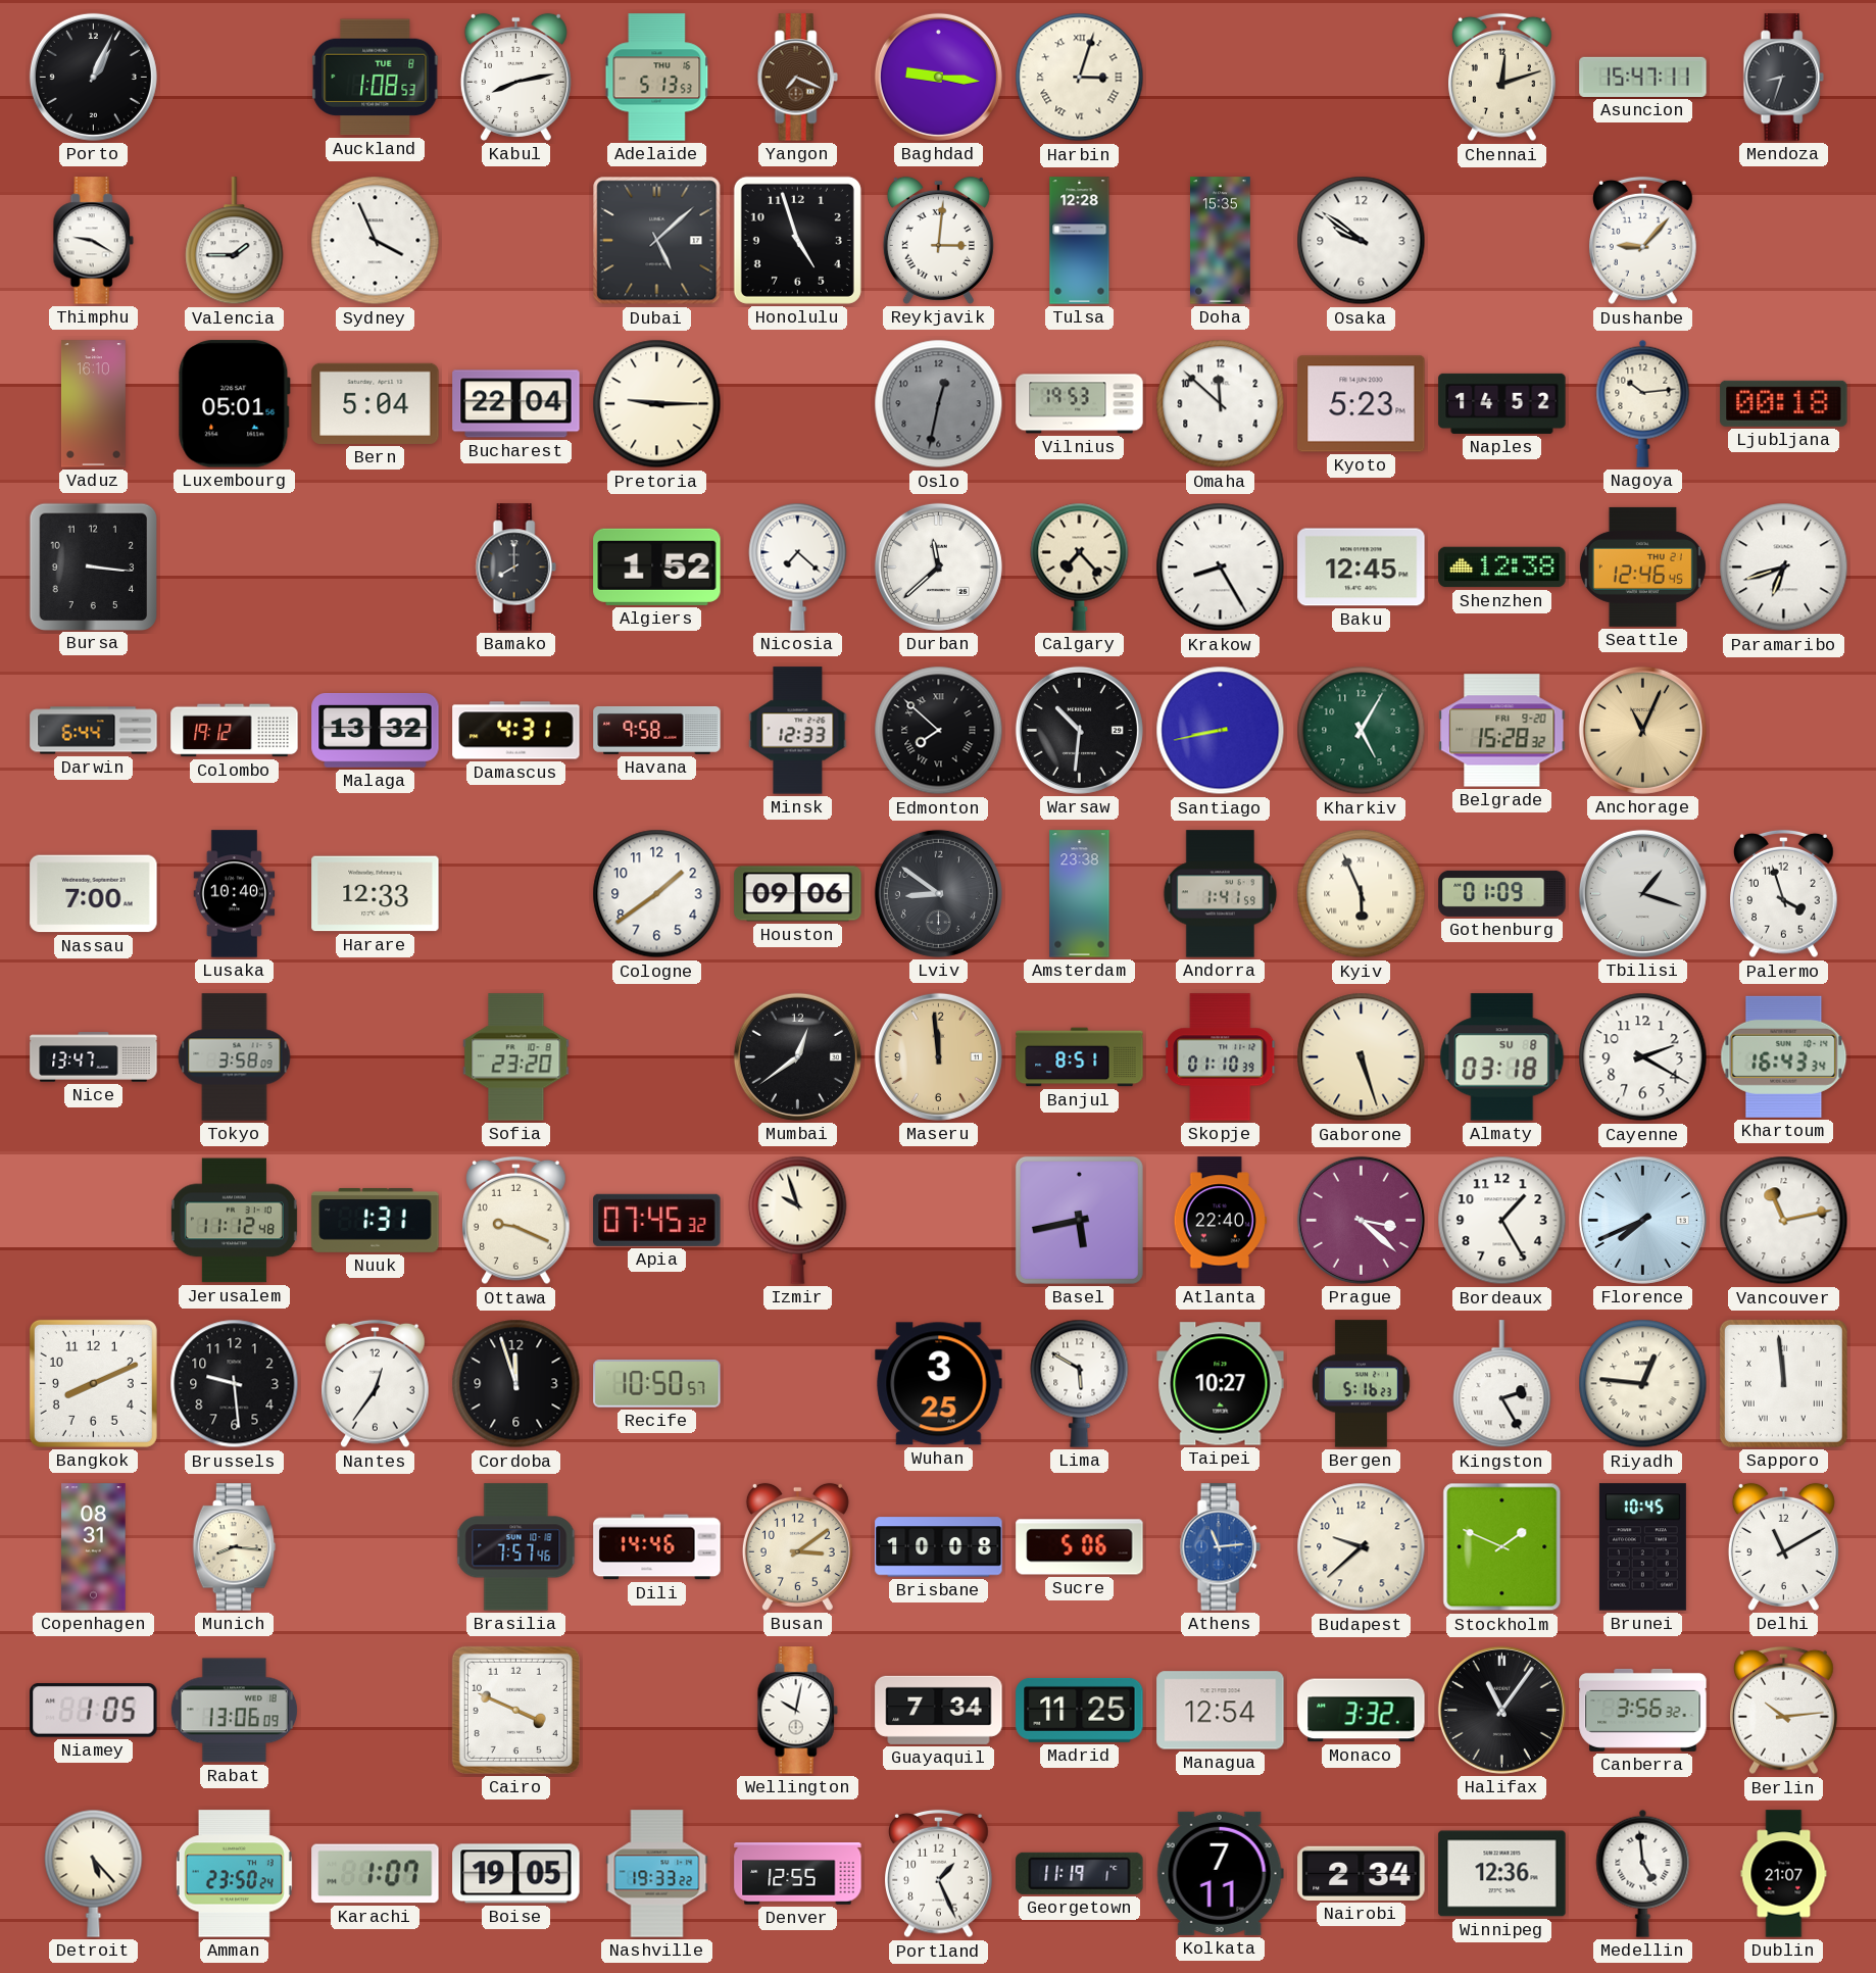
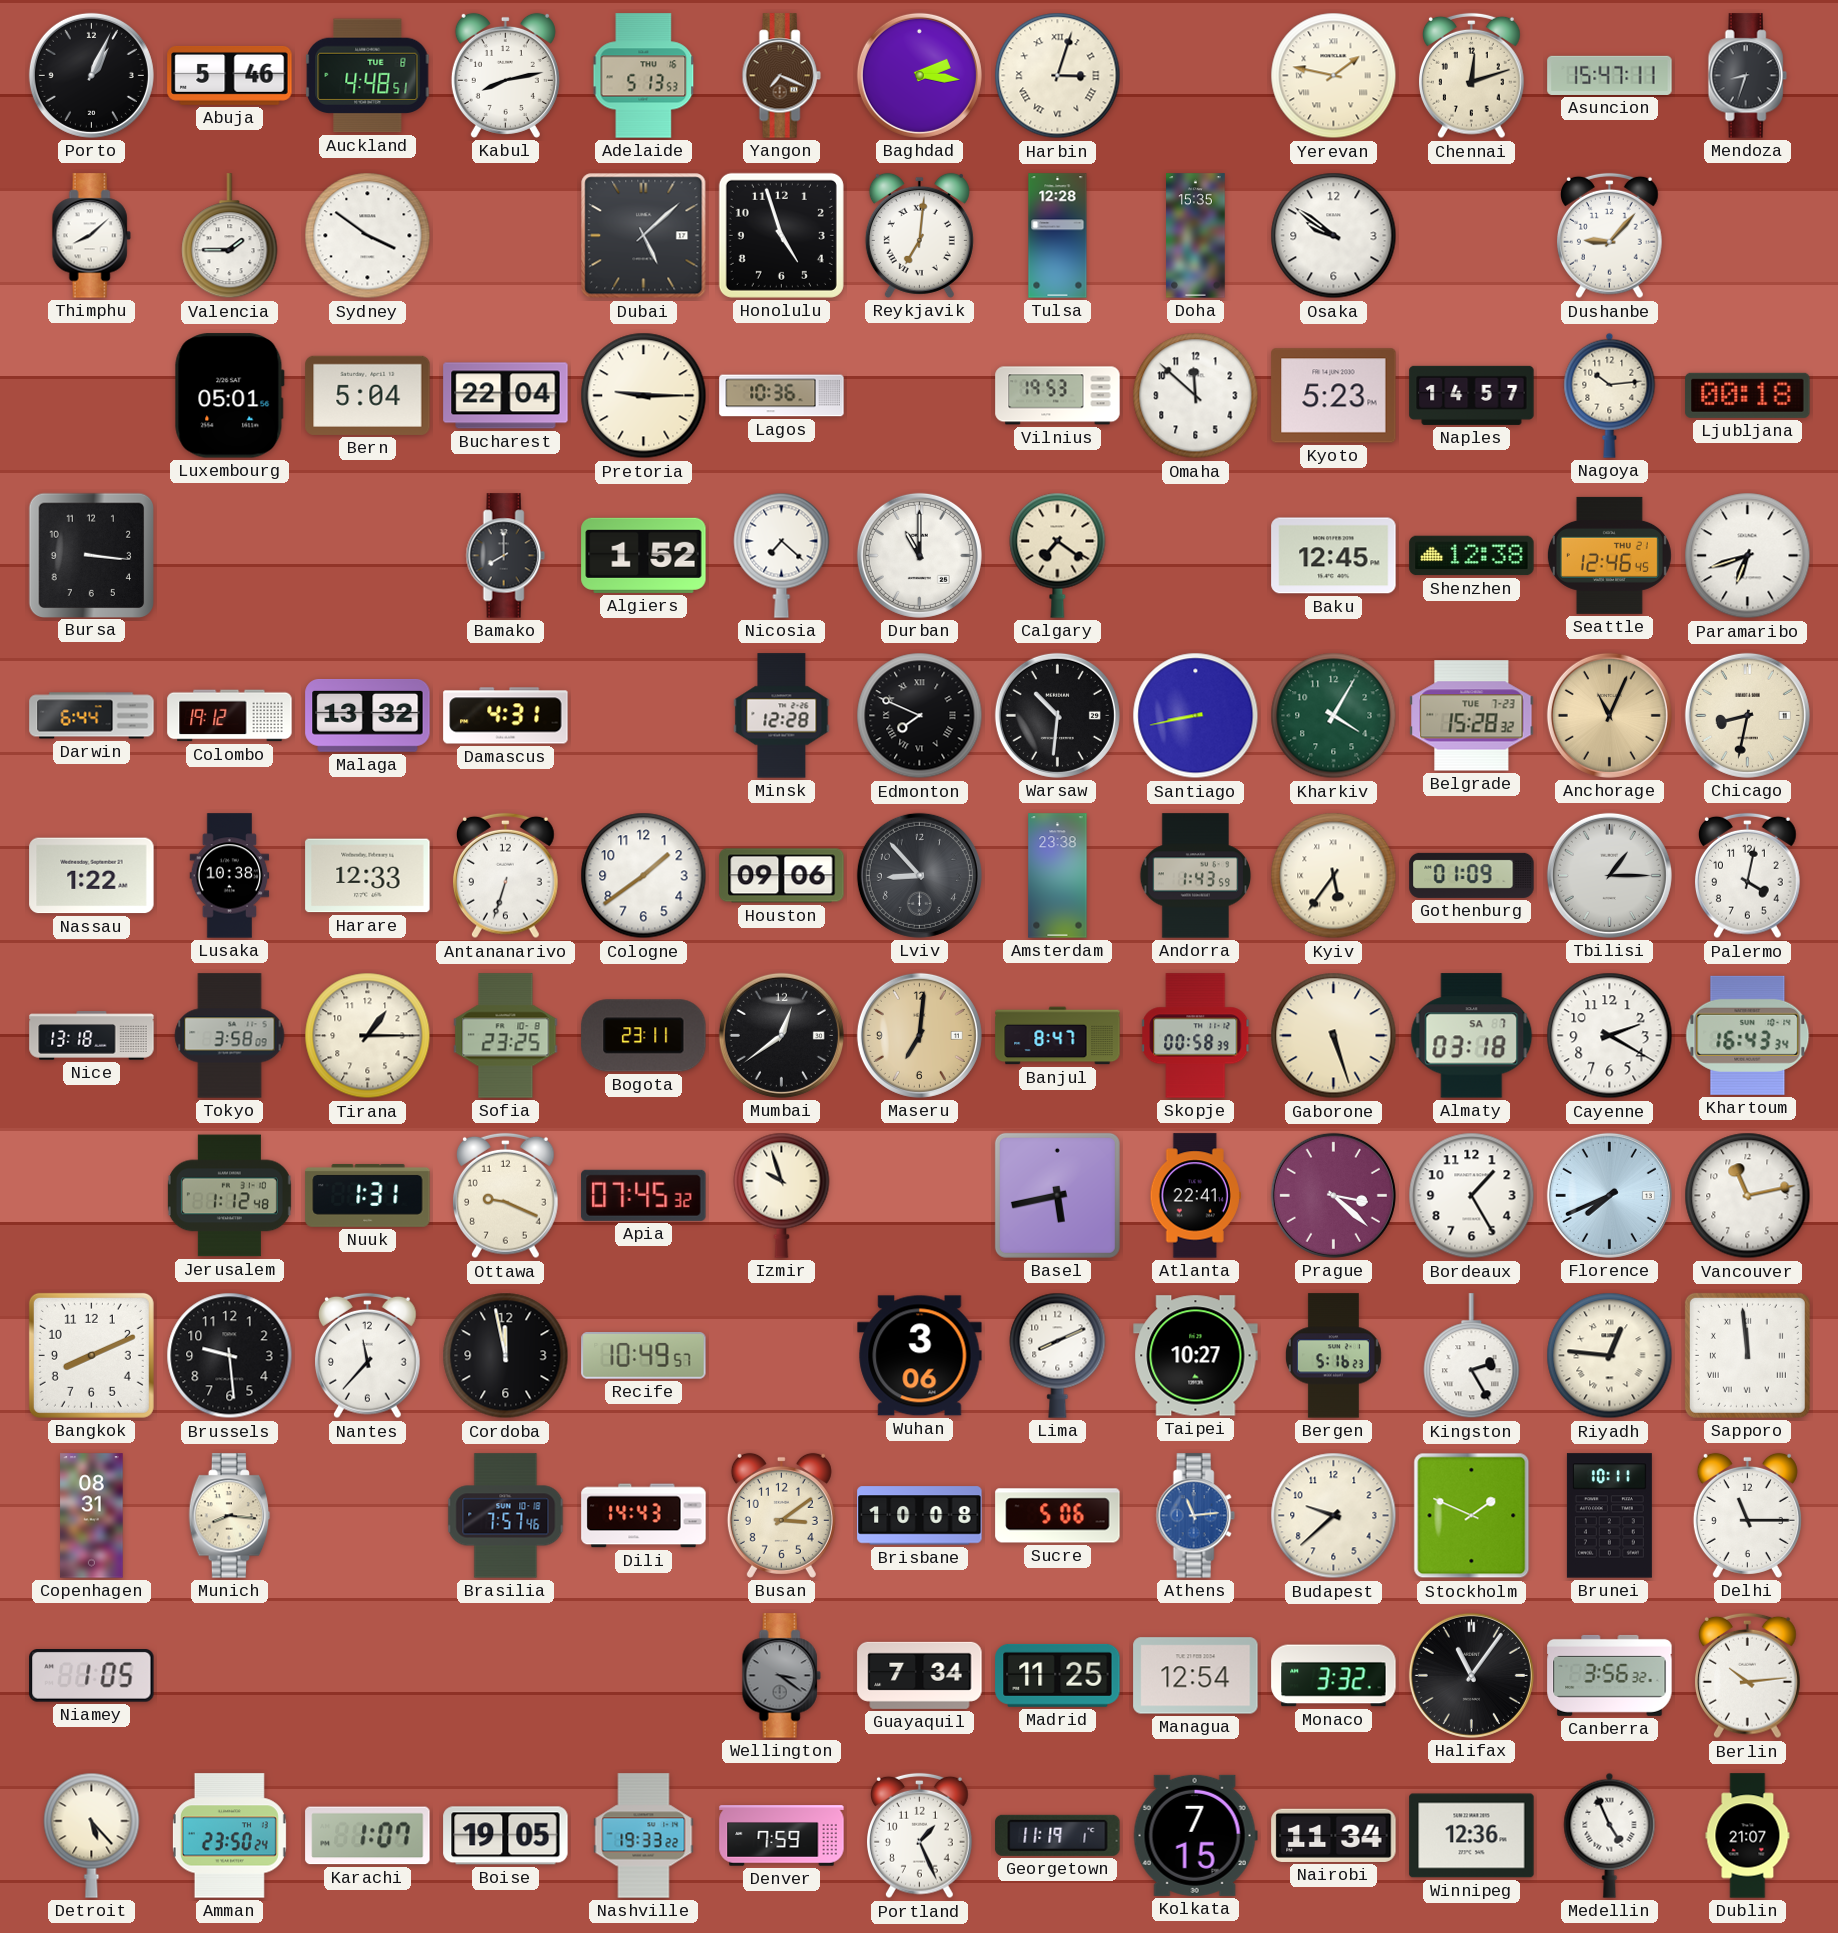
Abuja: none -> 5:46
Auckland: 1:08 -> 4:48
Baghdad: 9:16 -> 2:16
Yerevan: none -> 1:47
Thimphu: 9:20 -> 8:08
Sydney: 3:56 -> 3:51
Reykjavik: 3:01 -> 7:01
Vaduz: 16:10 -> none
Lagos: none -> 10:36
Oslo: 12:32 -> none
Naples: 14:52 -> 14:57
Durban: 11:38 -> 11:00
Calgary: 7:23 -> 7:21
Krakow: 8:25 -> none
Havana: 9:58 -> none
Minsk: 12:33 -> 12:28
Edmonton: 7:52 -> 7:49
Kharkiv: 5:05 -> 4:05
Belgrade date: FRI 9-20 -> TUE 7-23
Chicago: none -> 8:32
Nassau: 7:00 -> 1:22
Lusaka: 10:40 -> 10:38
Antananarivo: none -> 6:33
Lviv: 8:51 -> 8:53
Andorra: 1:41 -> 1:43
Kyiv: 5:56 -> 5:36
Tbilisi: 1:18 -> 1:15
Palermo: 3:57 -> 4:02
Nice: 13:47 -> 13:18
Tirana: none -> 1:15
Sofia: 23:20 -> 23:25
Bogota: none -> 23:11
Maseru: 11:59 -> 7:01
Banjul: 8:51 -> 8:47
Skopje: 01:10 -> 00:58
Almaty date: SU 8 -> SA 7
Jerusalem: 11:12 -> 1:12
Atlanta: 22:40 -> 22:41
Nantes: 12:36 -> 11:37
Cordoba: 11:57 -> 11:58
Recife: 10:50 -> 10:49
Wuhan: 3:25 -> 3:06
Lima: 5:50 -> 8:11
Dili: 14:46 -> 14:43
Brunei: 10:45 -> 10:11
Delhi: 11:10 -> 11:15
Rabat: 13:06 -> none
Cairo: 3:49 -> none
Wellington: 10:02 -> 3:21
Wellington dial: white -> grey
Denver: 12:55 -> 7:59
Kolkata: 7:11 -> 7:15
Nairobi: 2:34 -> 11:34
Medellin: 4:59 -> 4:56
